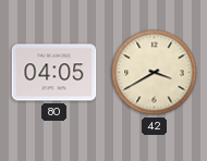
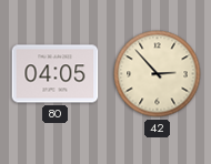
42: 3:40 -> 2:53
